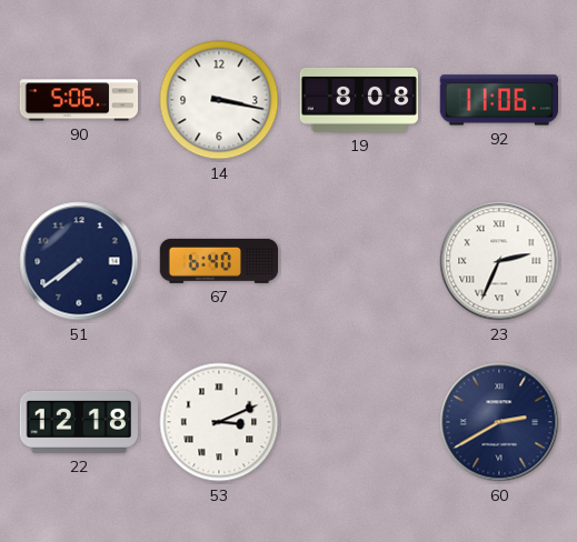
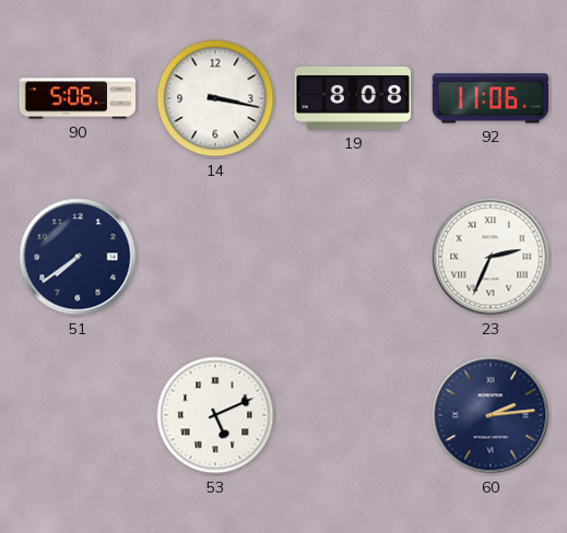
67: 6:40 -> none
22: 12:18 -> none
53: 3:11 -> 5:11
60: 2:40 -> 2:14
